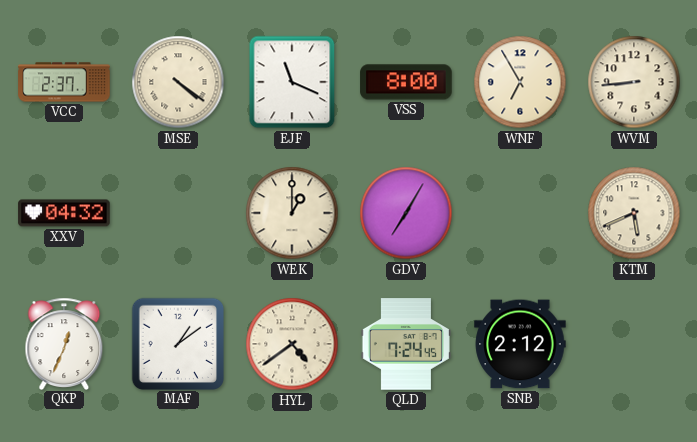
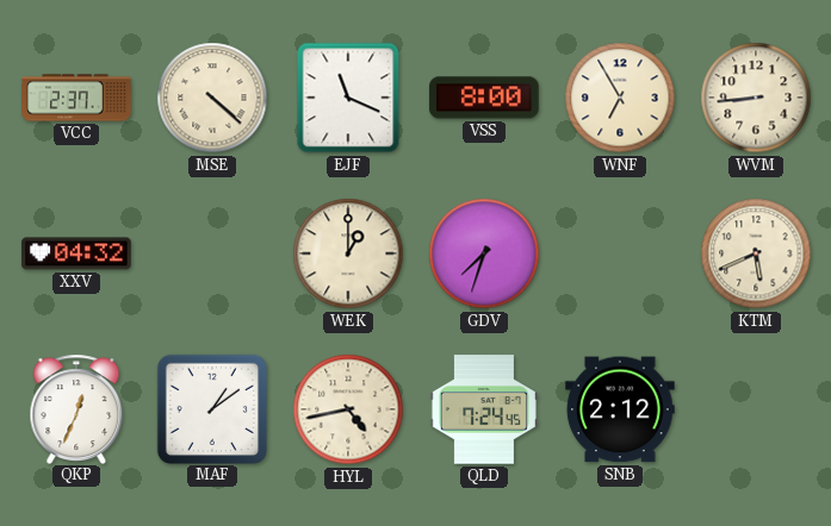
MSE: 4:21 -> 4:22
GDV: 7:05 -> 7:33
HYL: 4:39 -> 4:43
